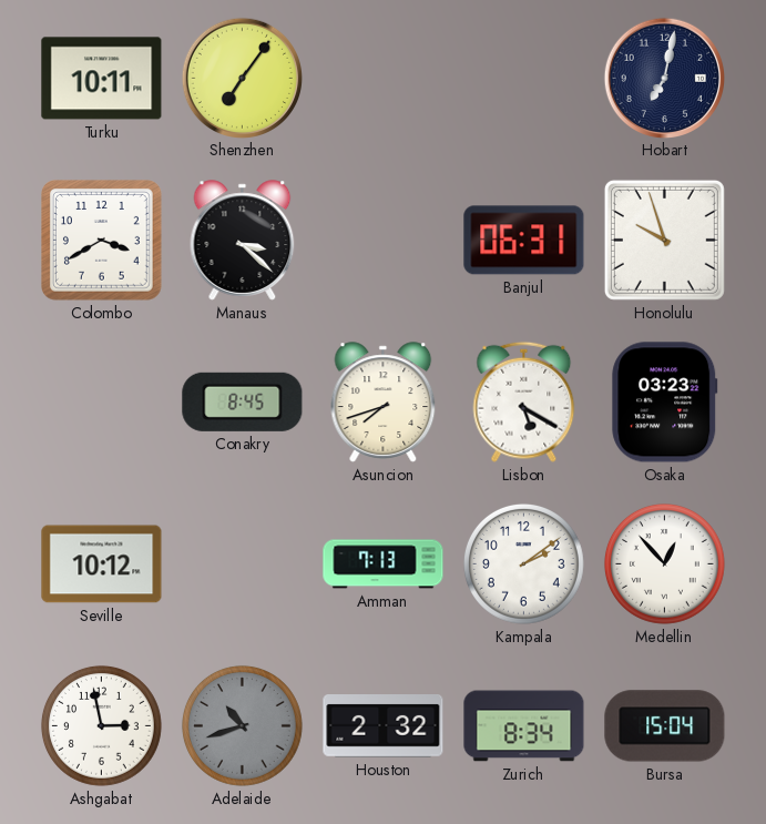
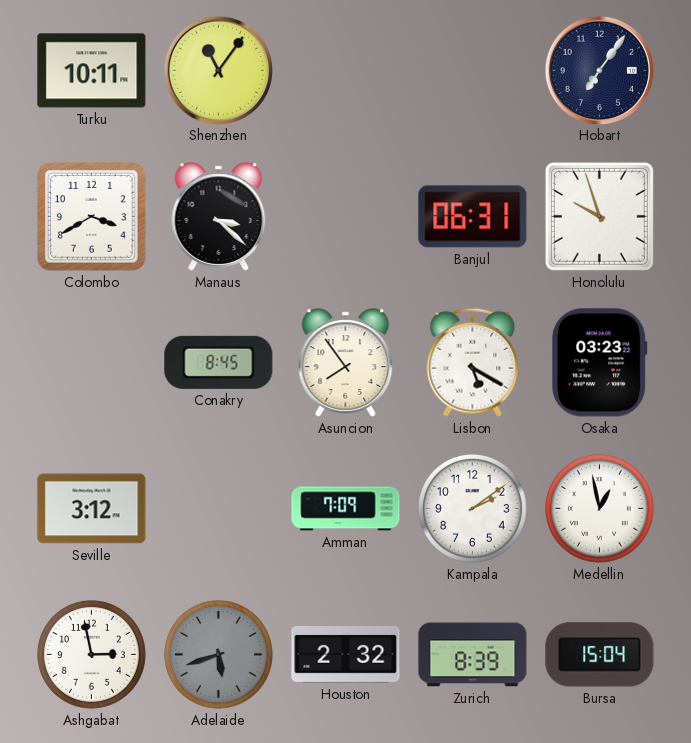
Shenzhen: 7:06 -> 11:06
Hobart: 7:02 -> 7:06
Asuncion: 7:42 -> 7:54
Seville: 10:12 -> 3:12
Amman: 7:13 -> 7:09
Medellin: 12:53 -> 12:58
Adelaide: 10:42 -> 5:42
Zurich: 8:34 -> 8:39
